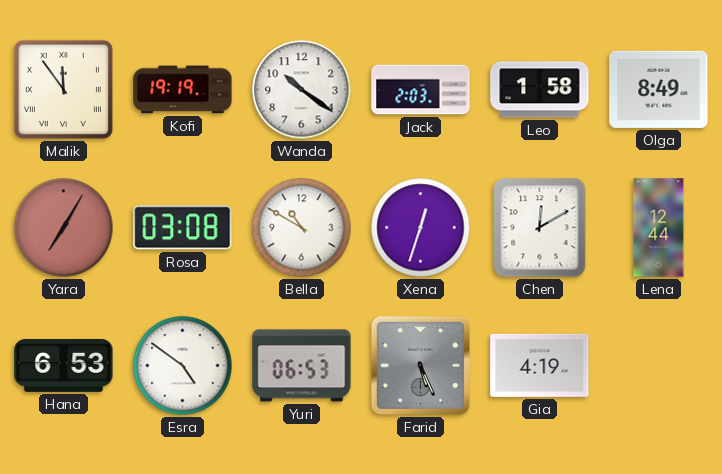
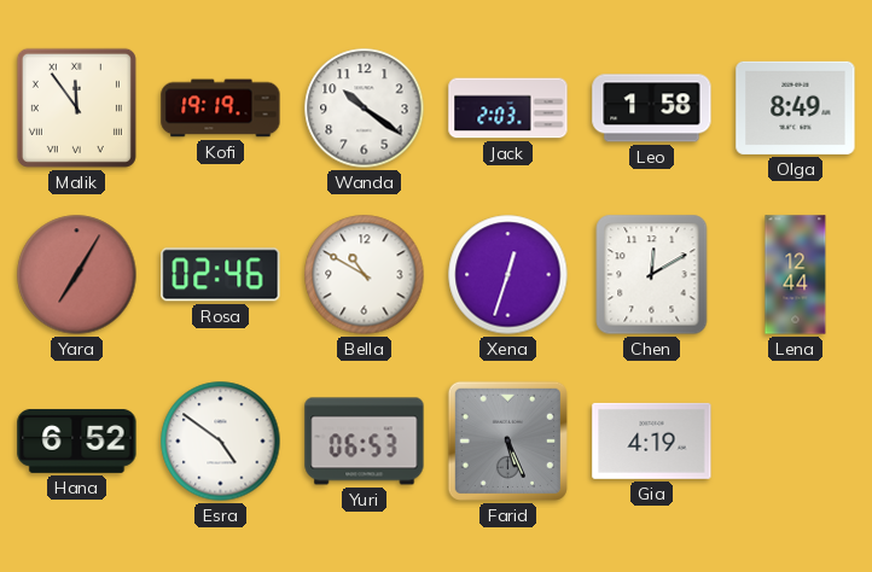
Rosa: 03:08 -> 02:46
Hana: 6:53 -> 6:52
